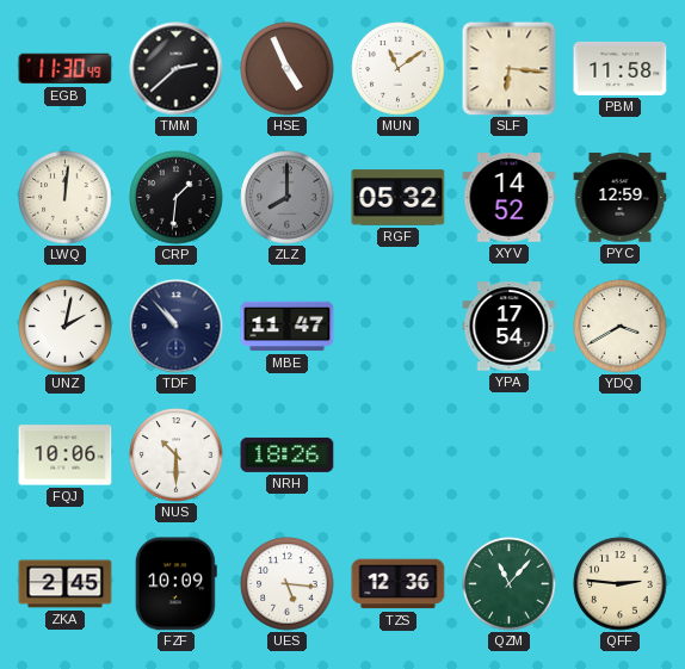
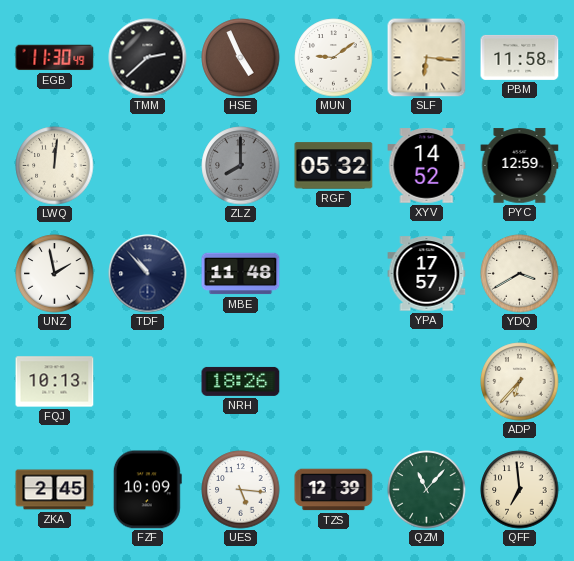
MUN: 11:09 -> 9:09
CRP: 1:31 -> none
UNZ: 2:02 -> 1:58
MBE: 11:47 -> 11:48
YPA: 17:54 -> 17:57
FQJ: 10:06 -> 10:13
NUS: 10:30 -> none
ADP: none -> 6:37
TZS: 12:36 -> 12:39
QFF: 2:46 -> 6:59
